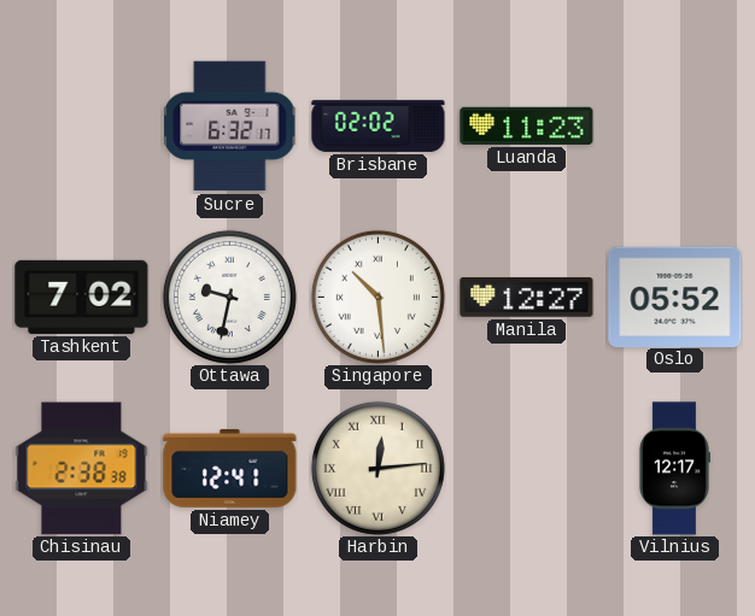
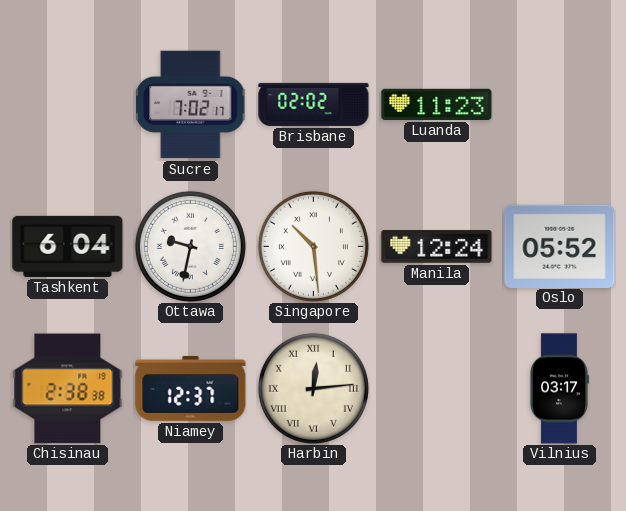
Sucre: 6:32 -> 7:02
Tashkent: 7:02 -> 6:04
Manila: 12:27 -> 12:24
Niamey: 12:41 -> 12:37
Vilnius: 12:17 -> 03:17
